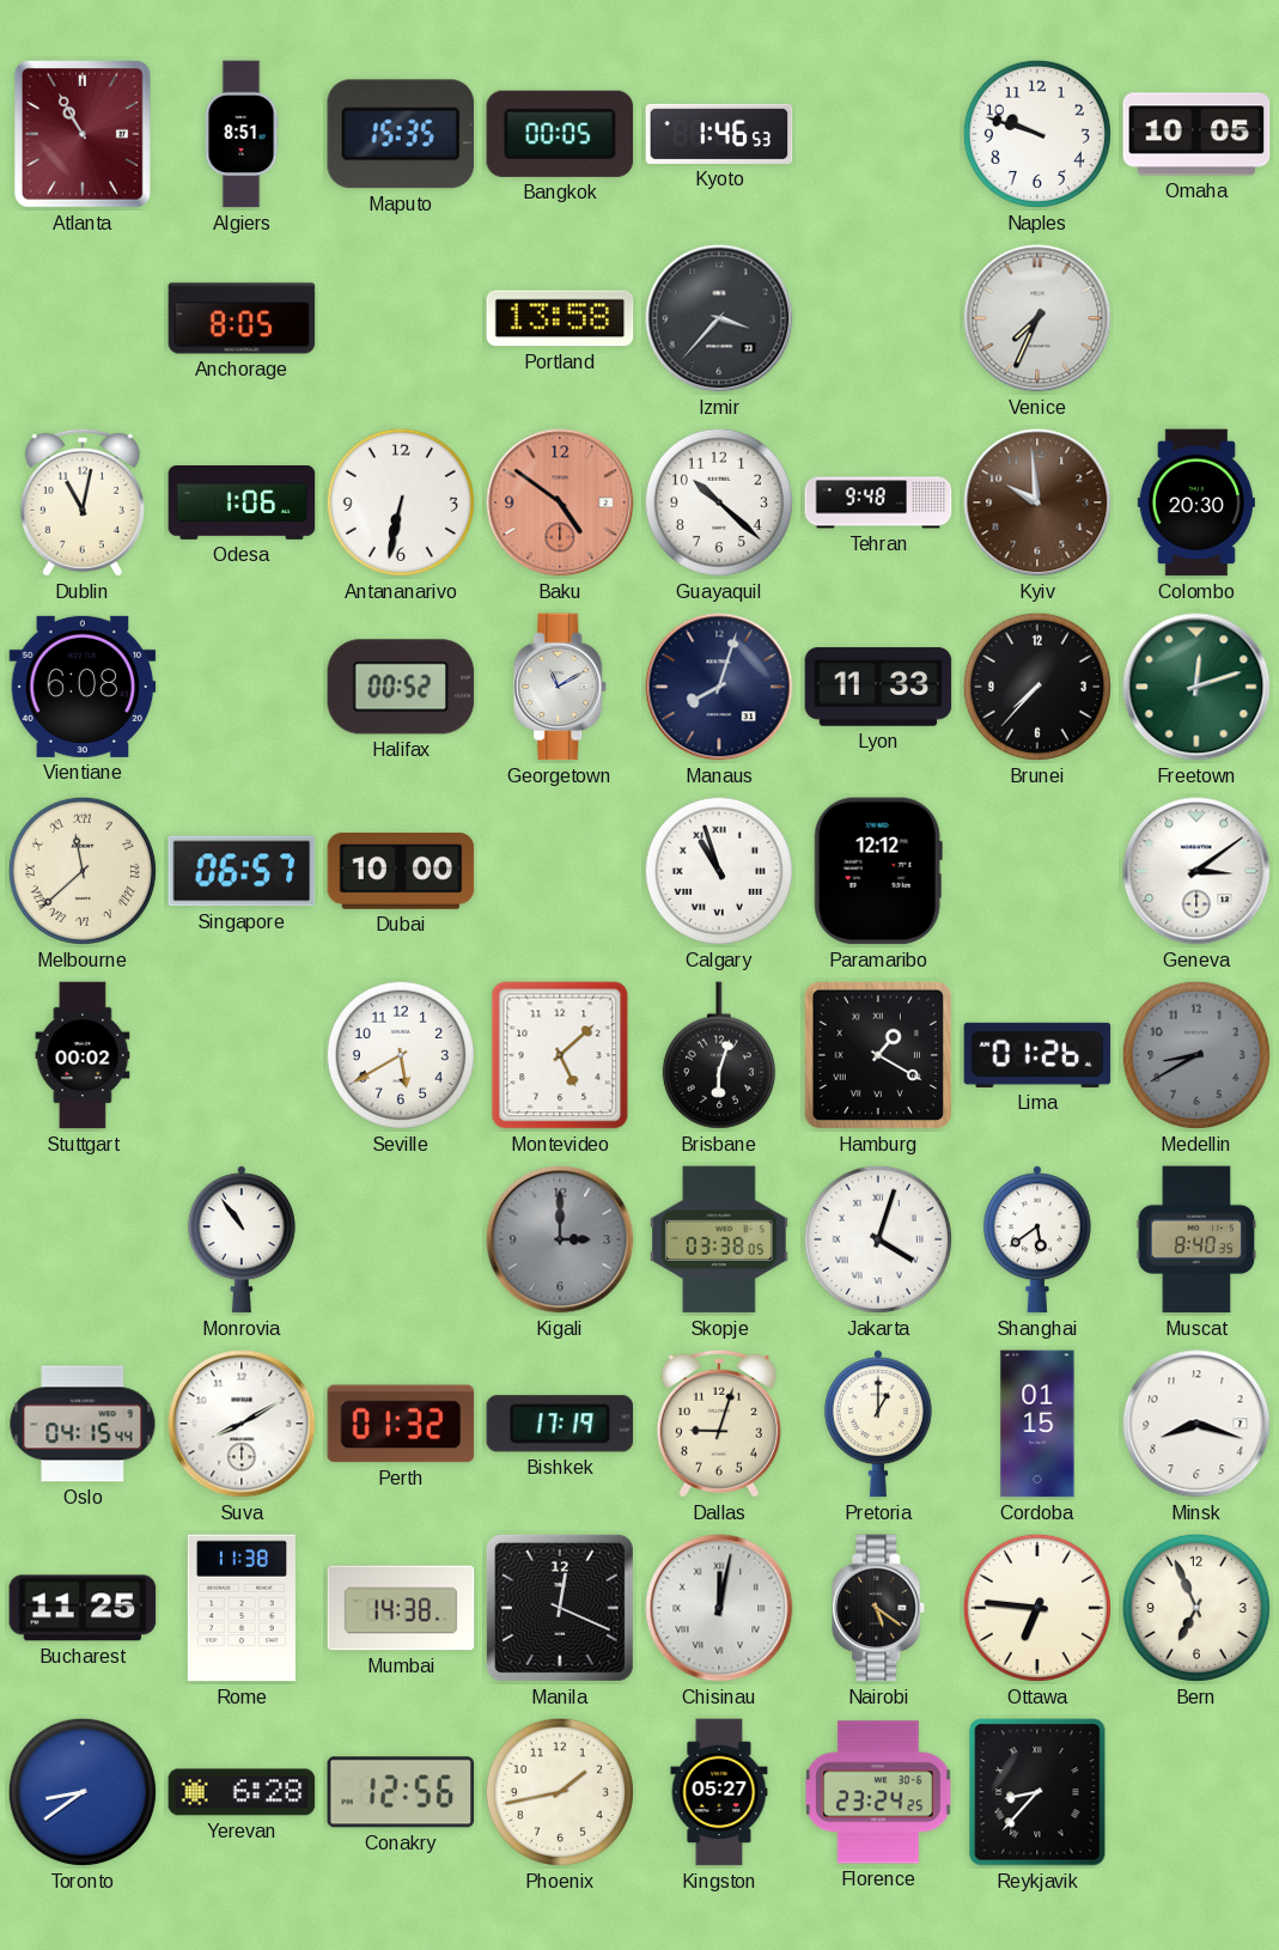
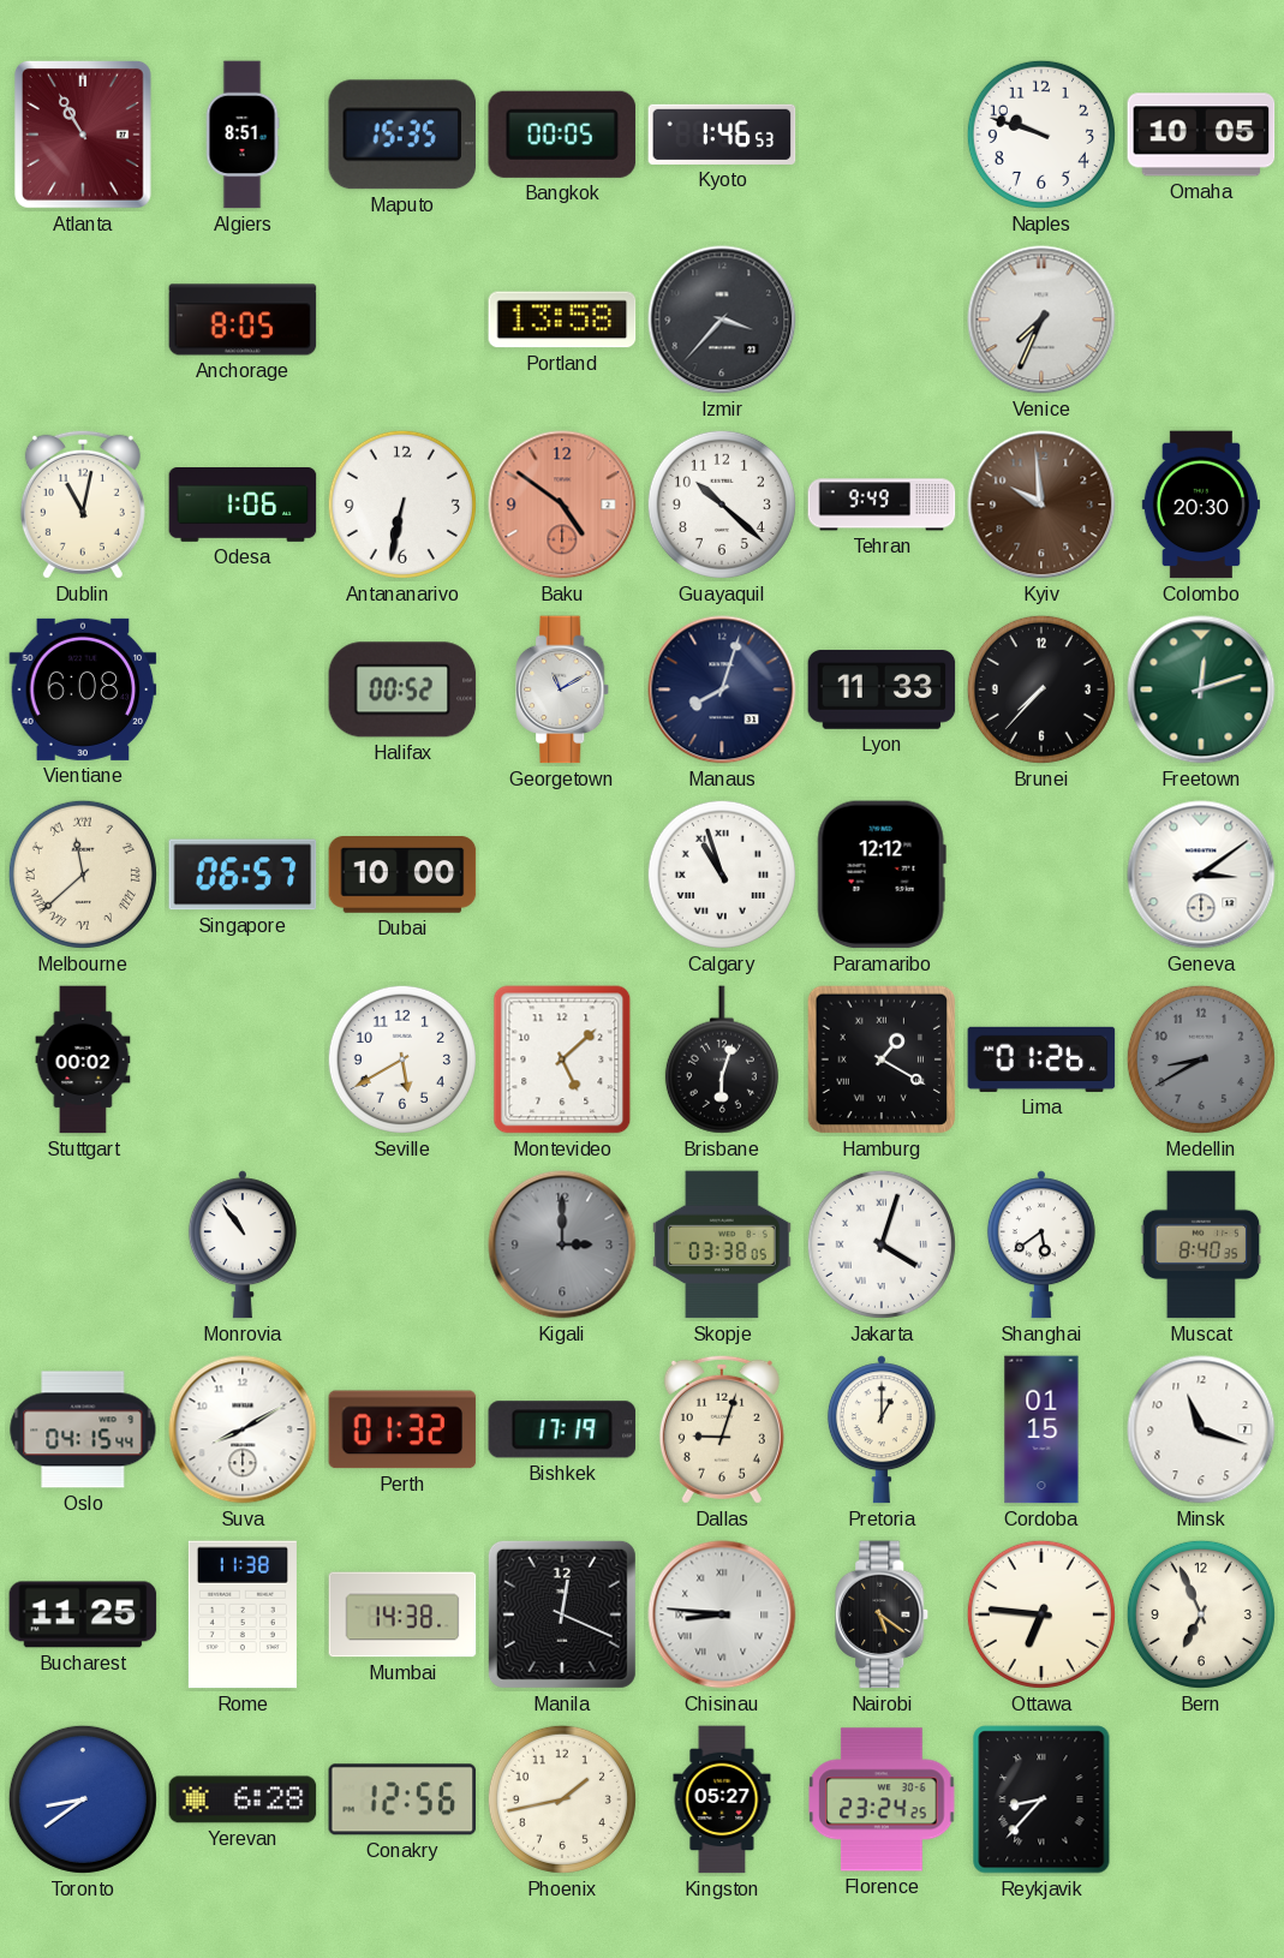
Tehran: 9:48 -> 9:49
Minsk: 8:18 -> 11:18
Chisinau: 12:02 -> 8:46
